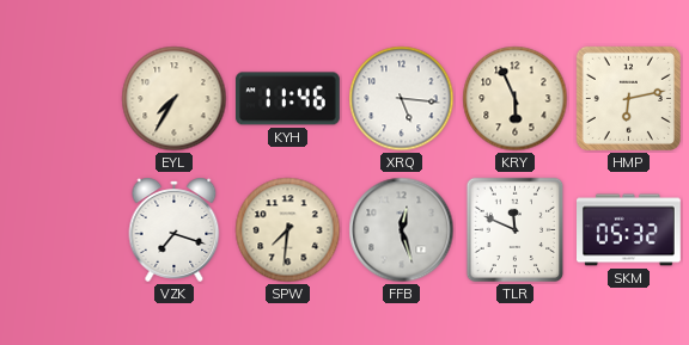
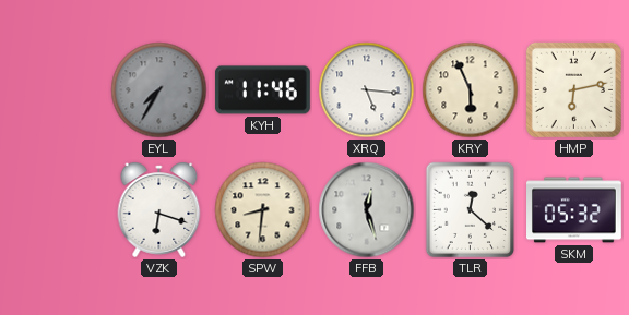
EYL dial: cream -> grey
VZK: 7:18 -> 6:18
SPW: 7:31 -> 8:31
TLR: 11:49 -> 12:22
